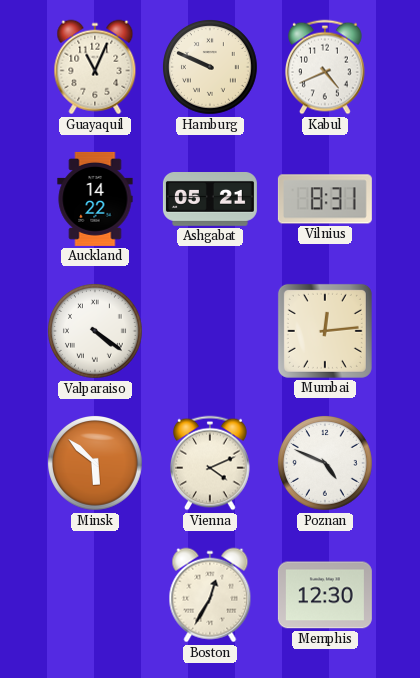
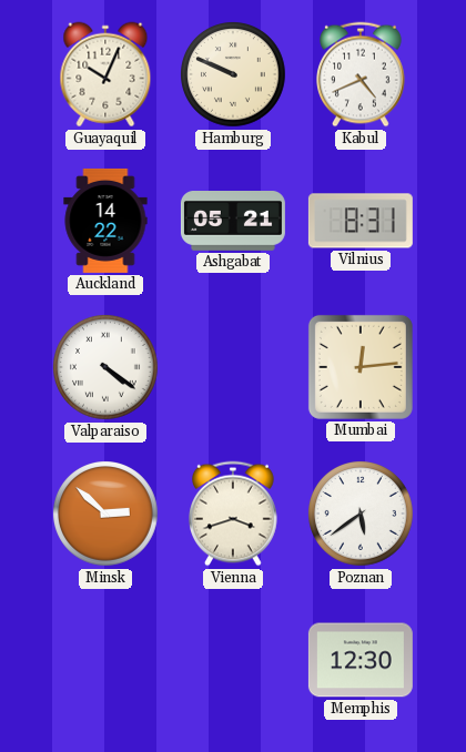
Guayaquil: 11:04 -> 10:04
Minsk: 5:52 -> 2:52
Vienna: 4:11 -> 3:42
Poznan: 4:49 -> 5:39
Boston: 12:35 -> none
